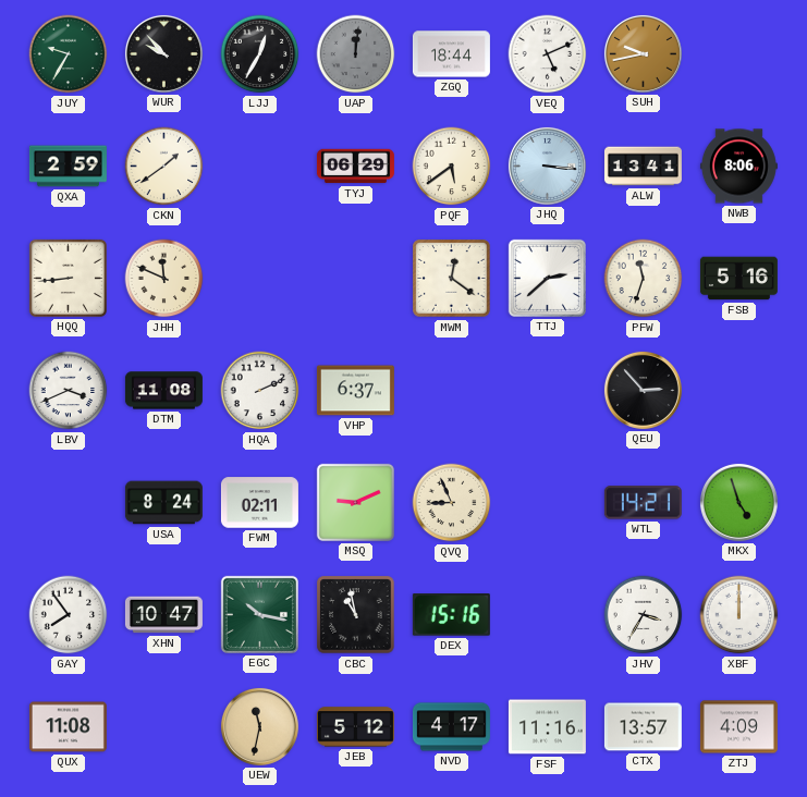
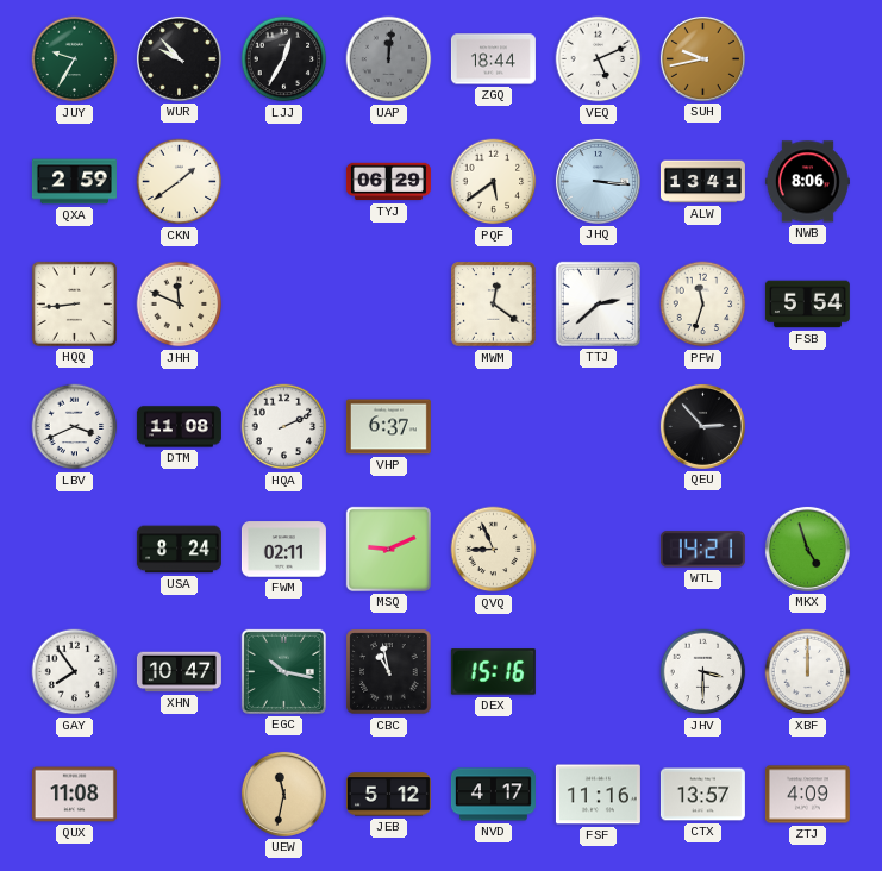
FSB: 5:16 -> 5:54
JHV: 3:35 -> 3:30
